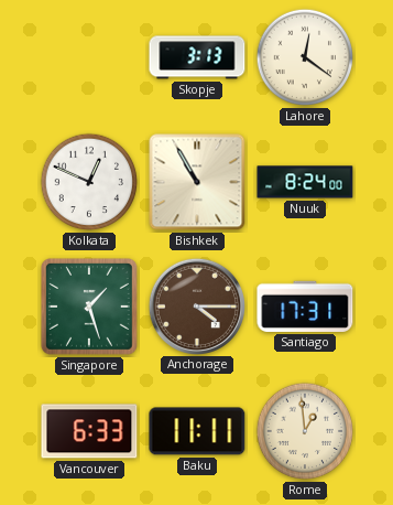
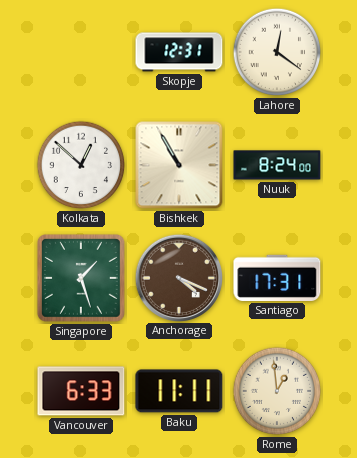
Skopje: 3:13 -> 12:31
Kolkata: 12:49 -> 12:52
Anchorage: 4:15 -> 4:19
